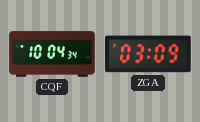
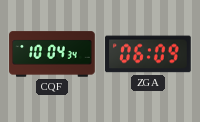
ZGA: 03:09 -> 06:09
